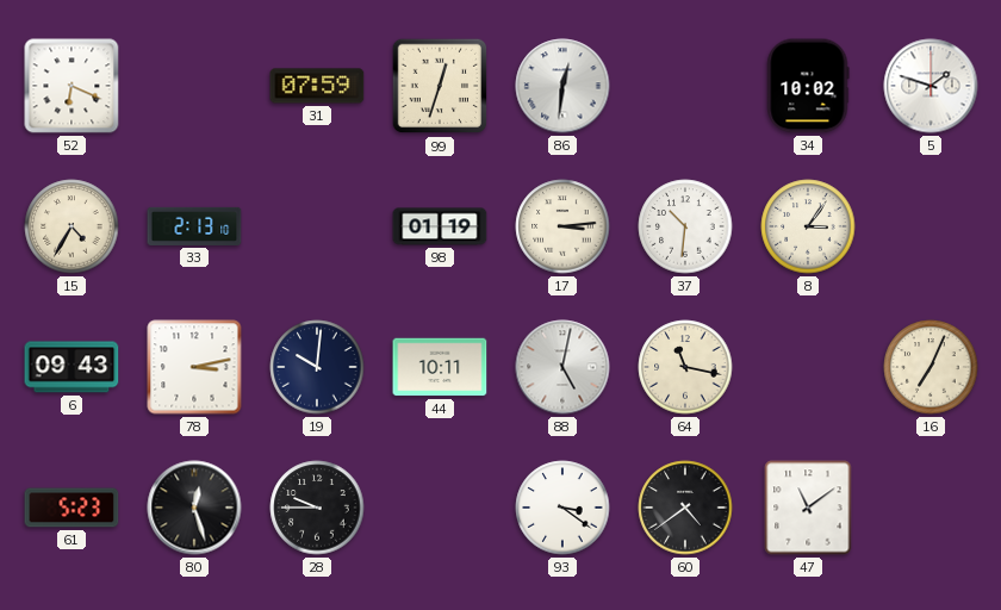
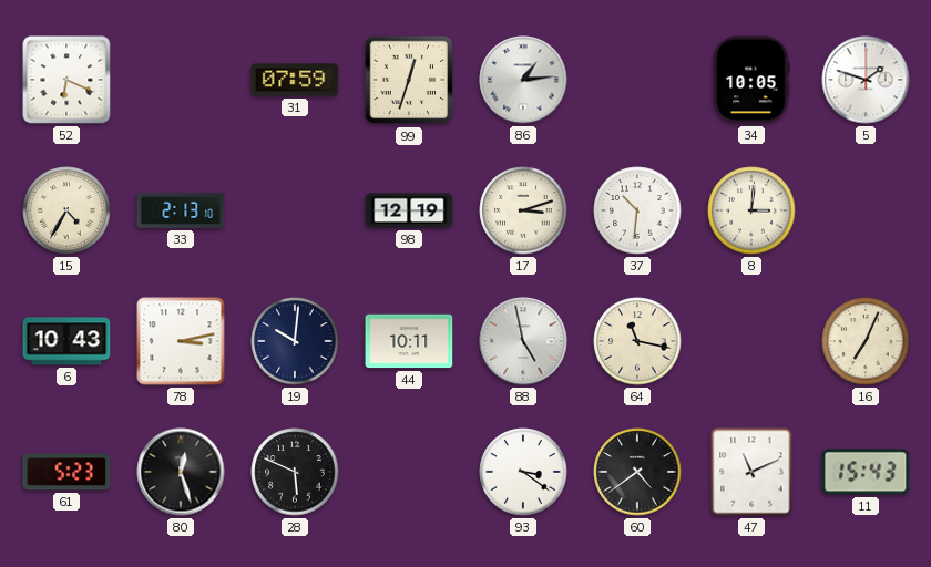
86: 12:31 -> 1:14
34: 10:02 -> 10:05
98: 01:19 -> 12:19
17: 3:14 -> 3:12
8: 3:06 -> 3:01
6: 09:43 -> 10:43
88: 5:02 -> 4:58
28: 9:45 -> 5:49
47: 11:09 -> 11:11
11: none -> 15:43
